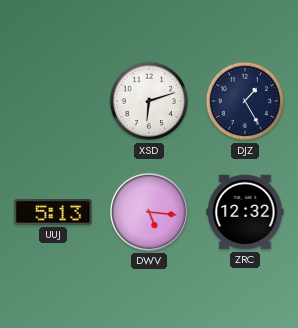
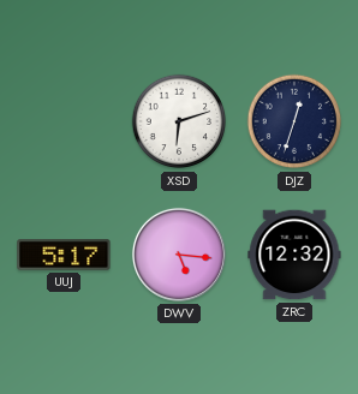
DJZ: 1:25 -> 12:33
UUJ: 5:13 -> 5:17
